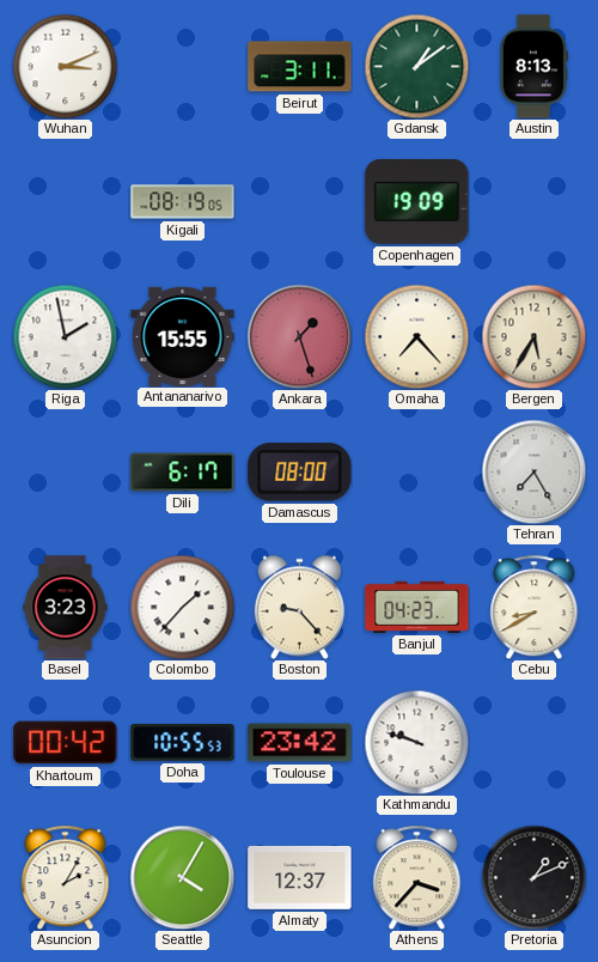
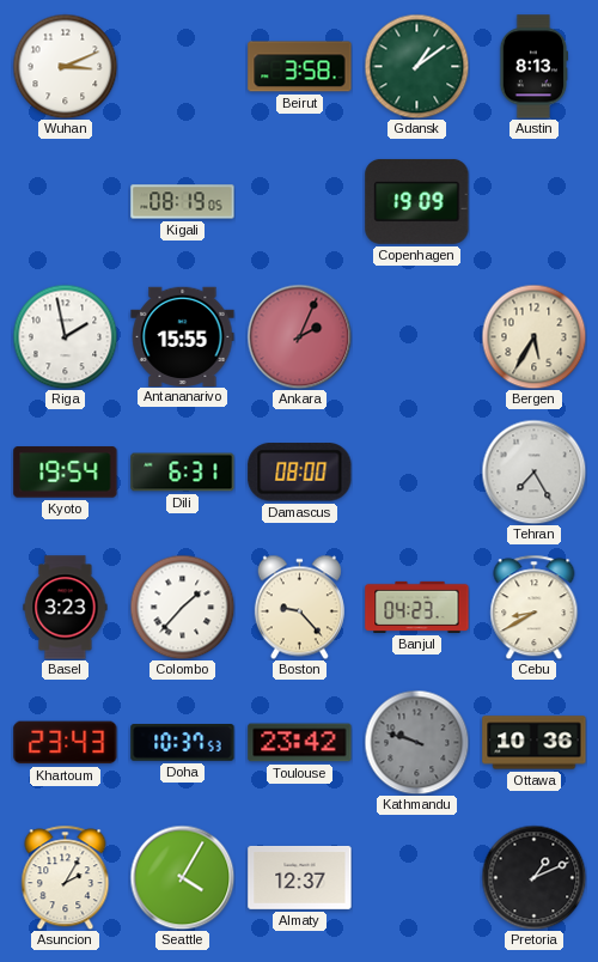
Beirut: 3:11 -> 3:58
Ankara: 1:27 -> 2:04
Omaha: 7:23 -> none
Kyoto: none -> 19:54
Dili: 6:17 -> 6:31
Khartoum: 00:42 -> 23:43
Doha: 10:55 -> 10:37
Kathmandu dial: white -> grey
Ottawa: none -> 10:36
Athens: 3:37 -> none
